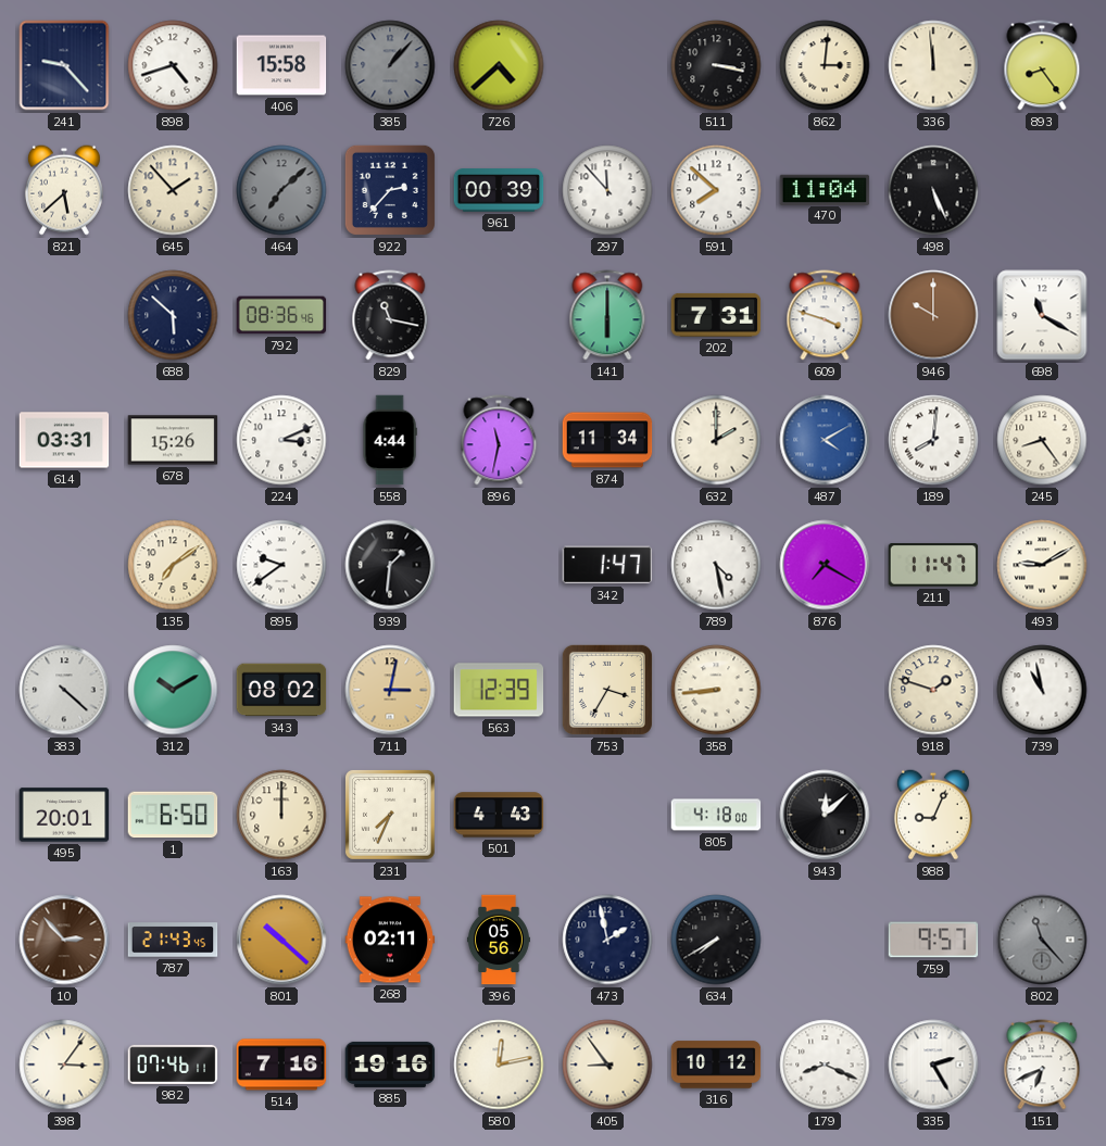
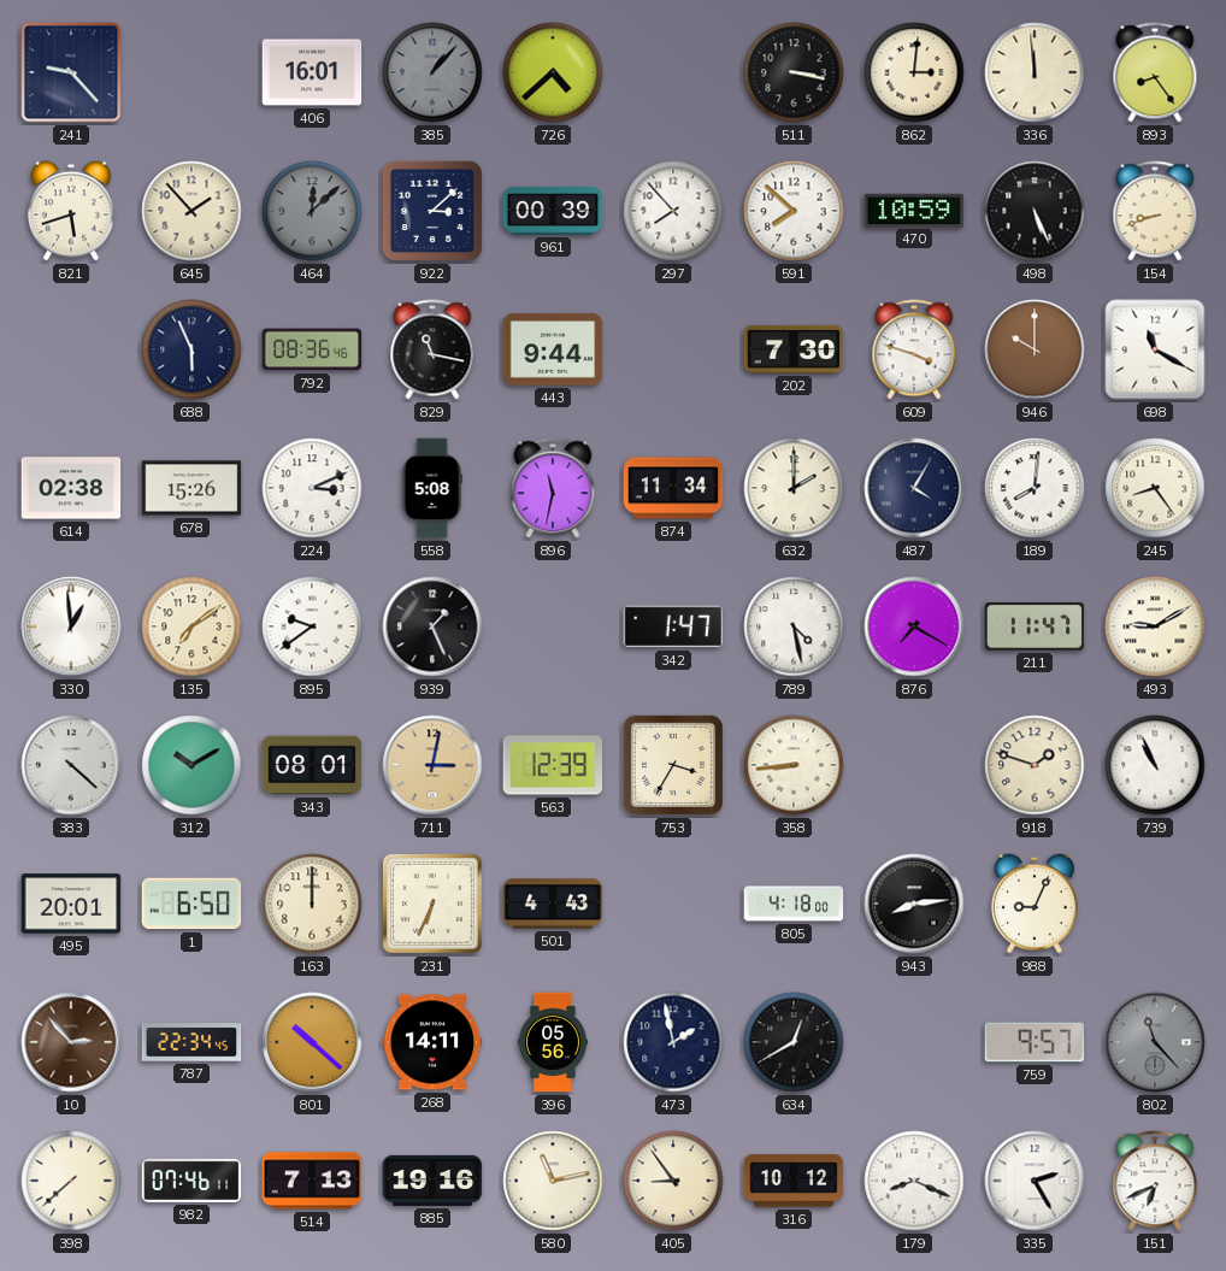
898: 4:42 -> none
406: 15:58 -> 16:01
821: 5:38 -> 5:42
464: 7:08 -> 12:08
922: 2:37 -> 3:08
297: 11:53 -> 7:53
470: 11:04 -> 10:59
154: none -> 8:42
688: 5:52 -> 5:56
443: none -> 9:44
141: 6:00 -> none
202: 7:31 -> 7:30
614: 03:31 -> 02:38
558: 4:44 -> 5:08
487: 4:10 -> 4:05
487 dial: blue -> navy
330: none -> 12:59
939: 1:31 -> 1:26
343: 08:02 -> 08:01
739: 10:58 -> 10:56
231: 7:34 -> 6:34
943: 12:08 -> 8:14
787: 21:43 -> 22:34
268: 02:11 -> 14:11
634: 7:40 -> 12:40
398: 3:06 -> 7:38
514: 7:16 -> 7:13
580: 12:13 -> 11:13
